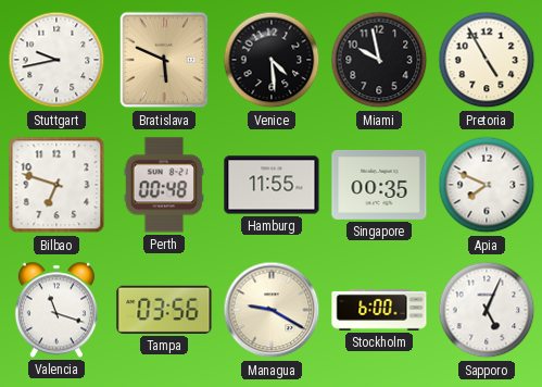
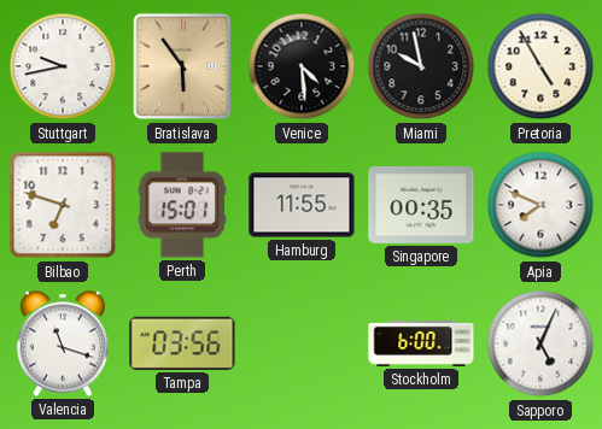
Bratislava: 5:49 -> 5:54
Perth: 00:48 -> 15:01
Managua: 9:20 -> none
